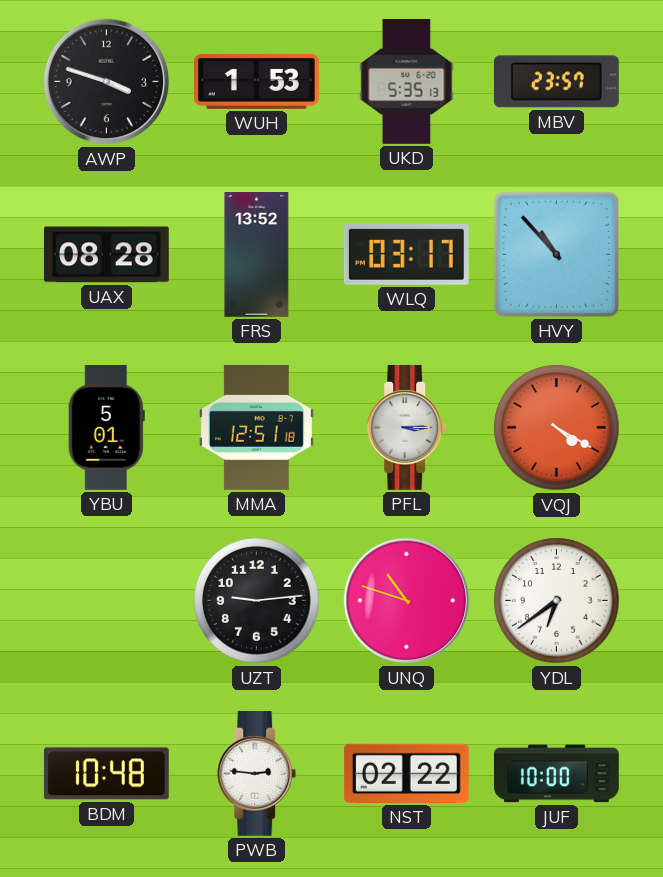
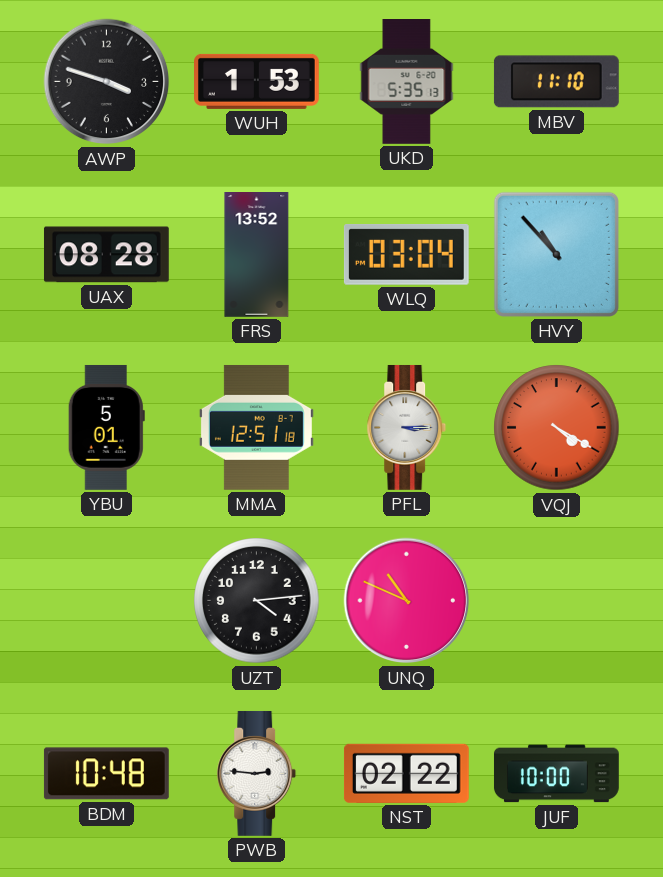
MBV: 23:57 -> 11:10
WLQ: 03:17 -> 03:04
UZT: 9:14 -> 4:14
UNQ: 10:48 -> 10:49
YDL: 6:39 -> none
